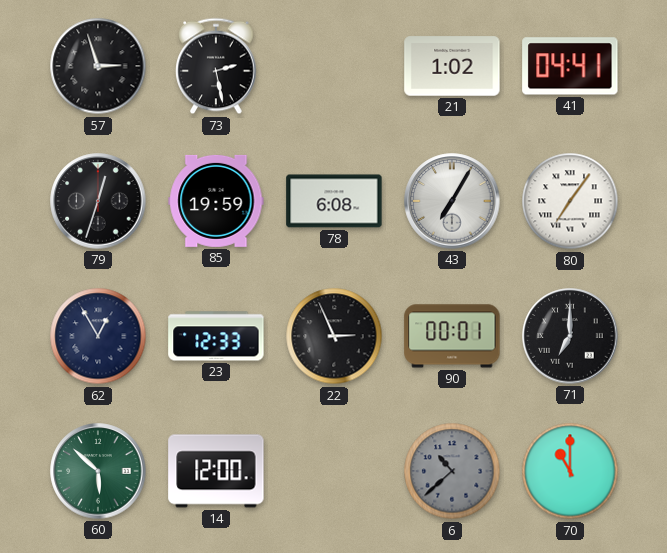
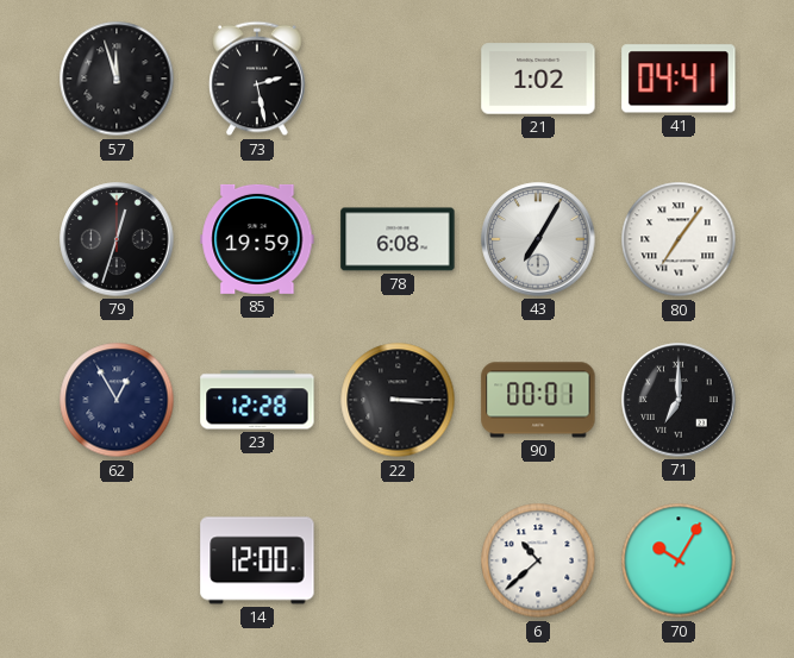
57: 2:57 -> 11:57
23: 12:33 -> 12:28
22: 2:56 -> 3:15
60: 5:52 -> none
6 dial: grey -> white
70: 11:00 -> 10:05
